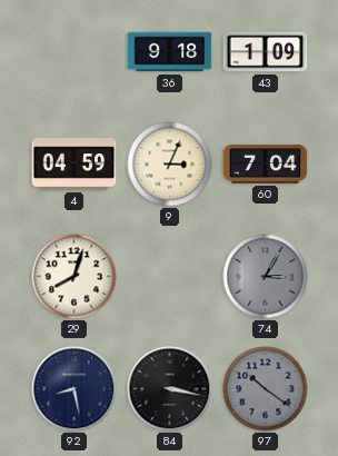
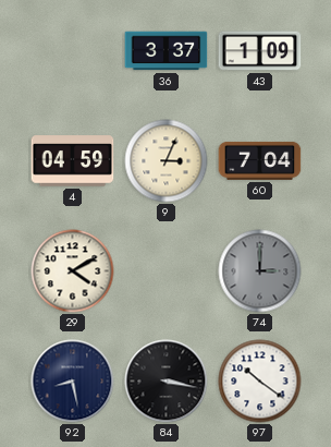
36: 9:18 -> 3:37
29: 8:03 -> 4:10
74: 3:05 -> 3:00
97 dial: grey -> white
